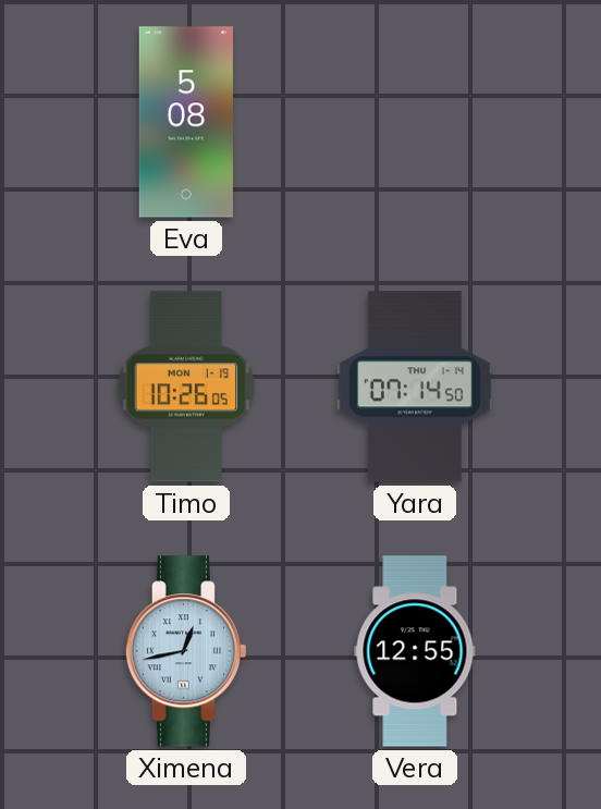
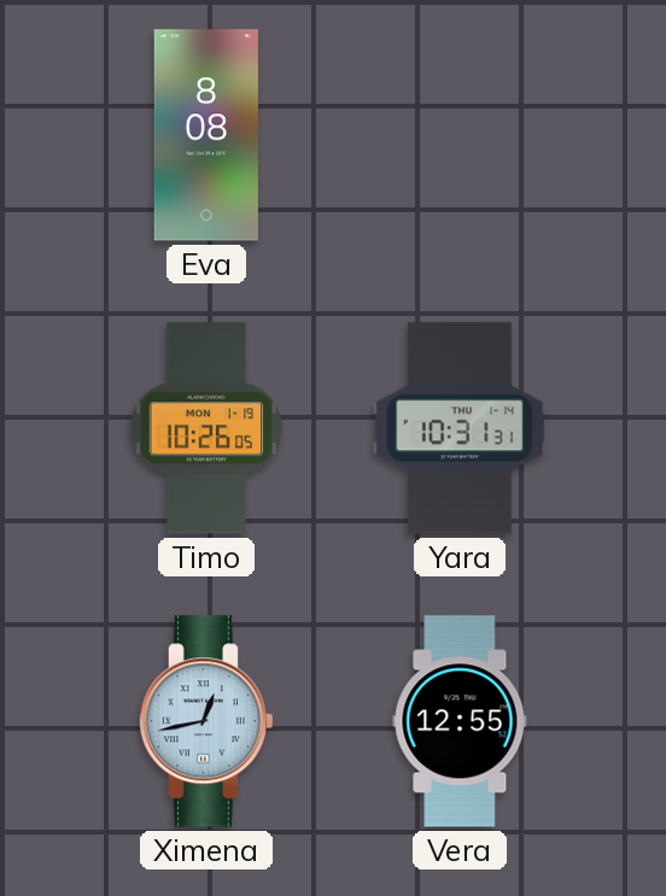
Eva: 5:08 -> 8:08
Yara: 07:14 -> 10:31
